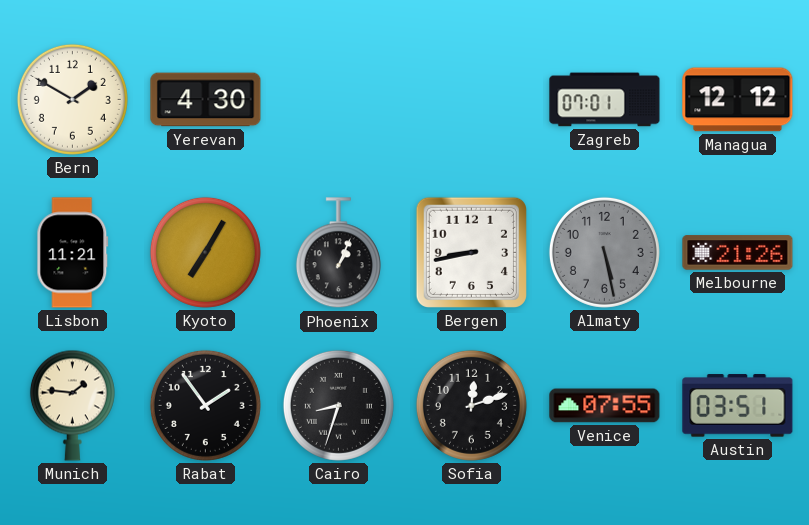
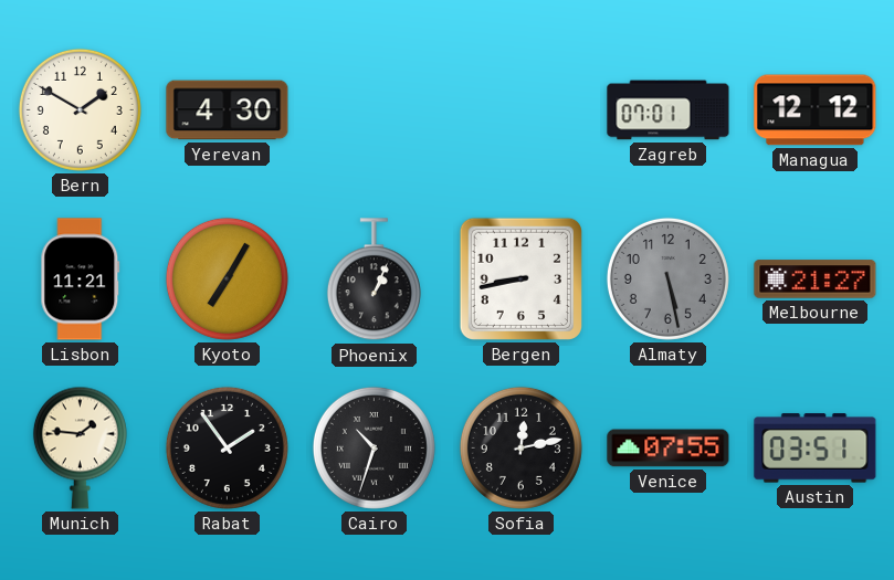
Melbourne: 21:26 -> 21:27
Cairo: 8:33 -> 10:33
Sofia: 12:12 -> 12:13
